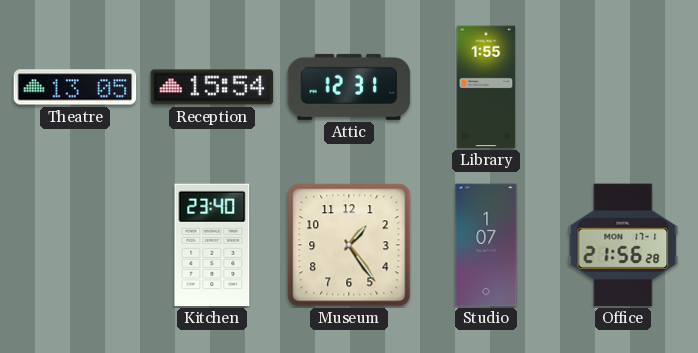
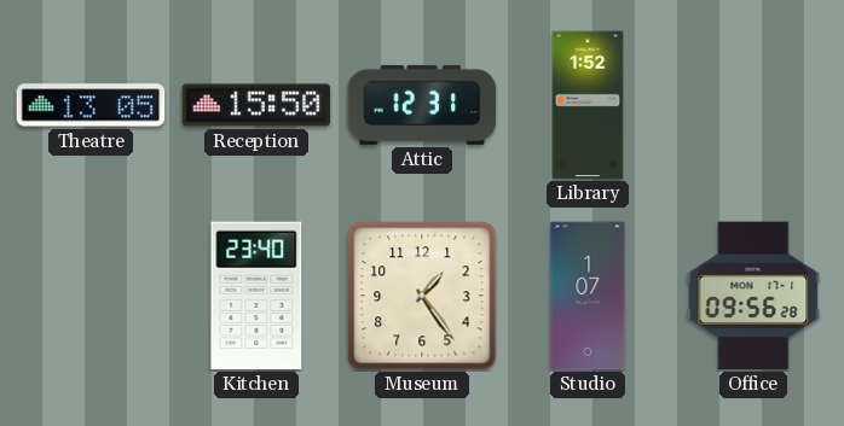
Reception: 15:54 -> 15:50
Library: 1:55 -> 1:52
Office: 21:56 -> 09:56
